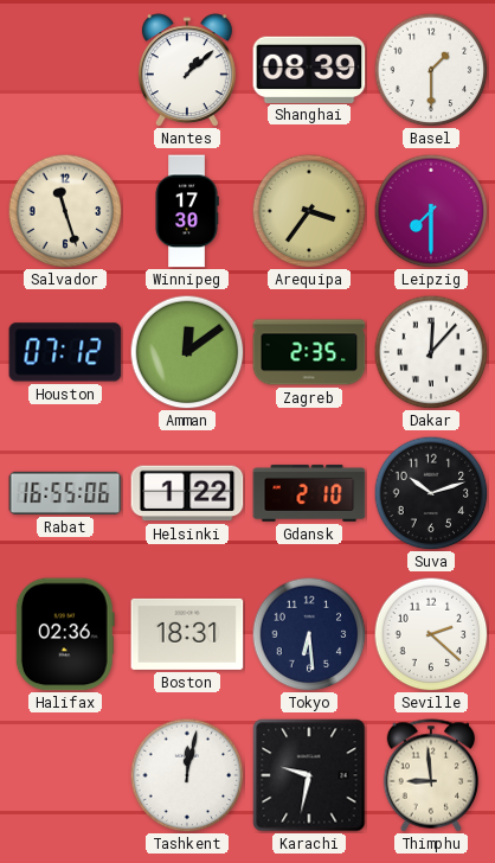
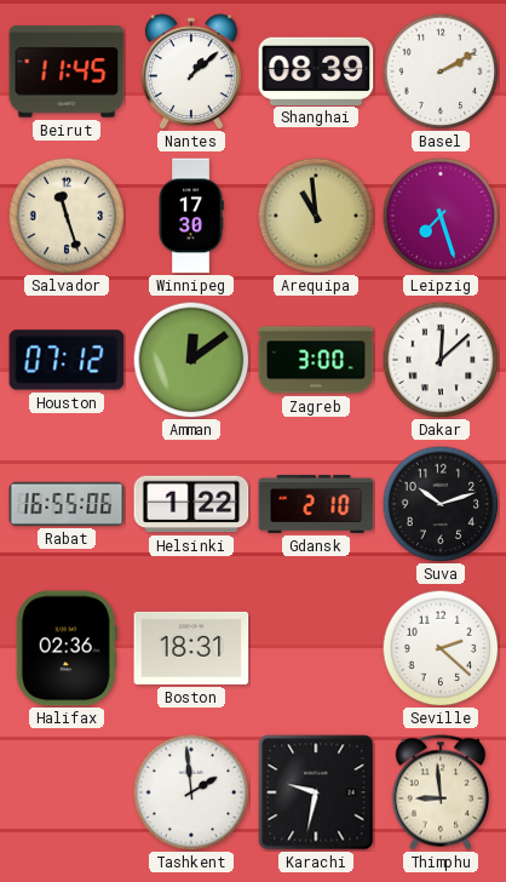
Beirut: none -> 11:45
Basel: 1:30 -> 2:10
Arequipa: 3:36 -> 10:59
Leipzig: 7:30 -> 7:27
Zagreb: 2:35 -> 3:00
Dakar: 12:07 -> 12:08
Tokyo: 6:29 -> none
Tashkent: 12:02 -> 1:59
